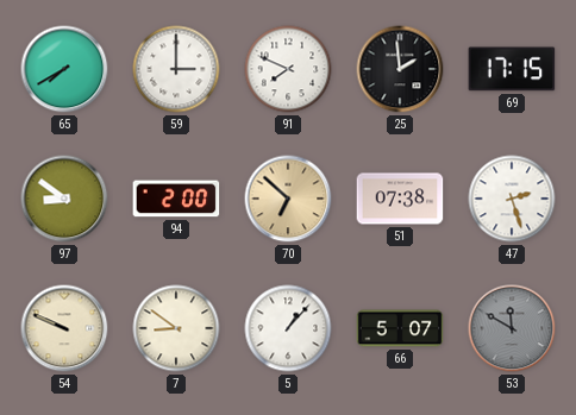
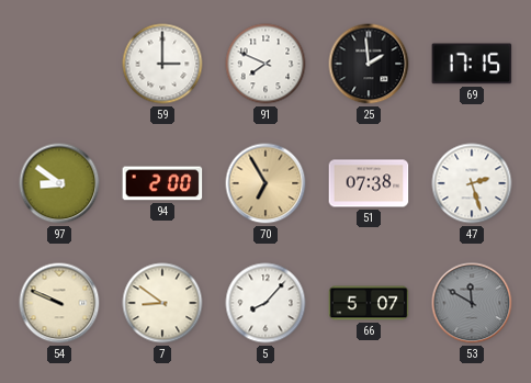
65: 7:40 -> none
70: 6:52 -> 6:55
5: 1:07 -> 8:07
